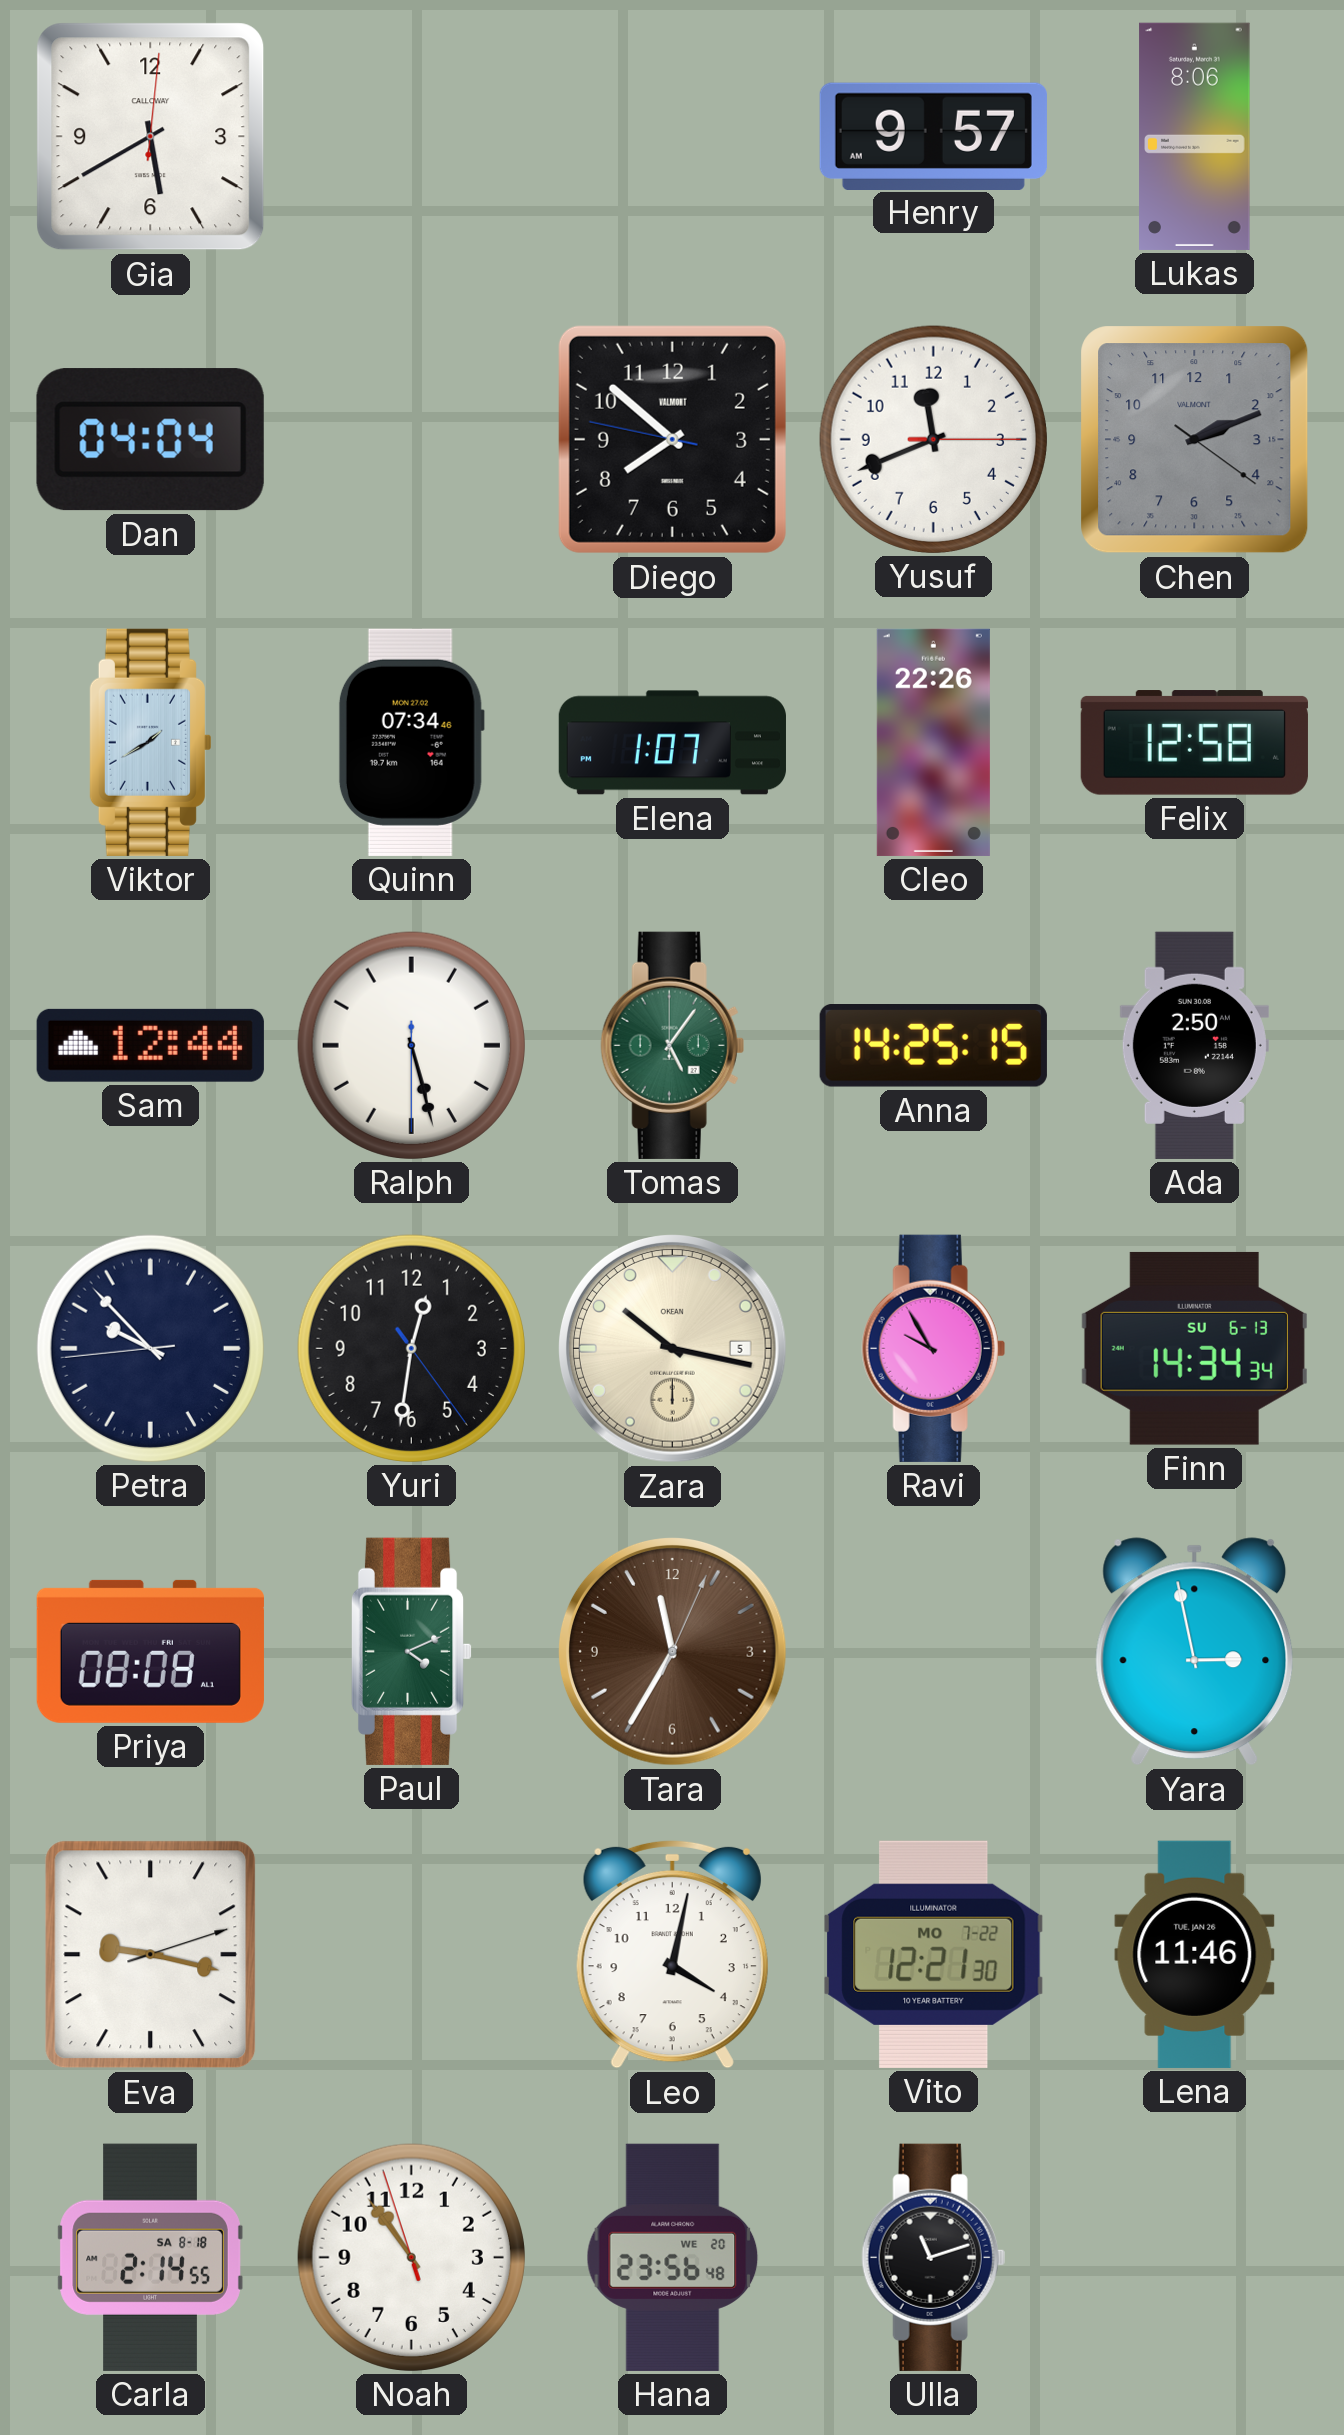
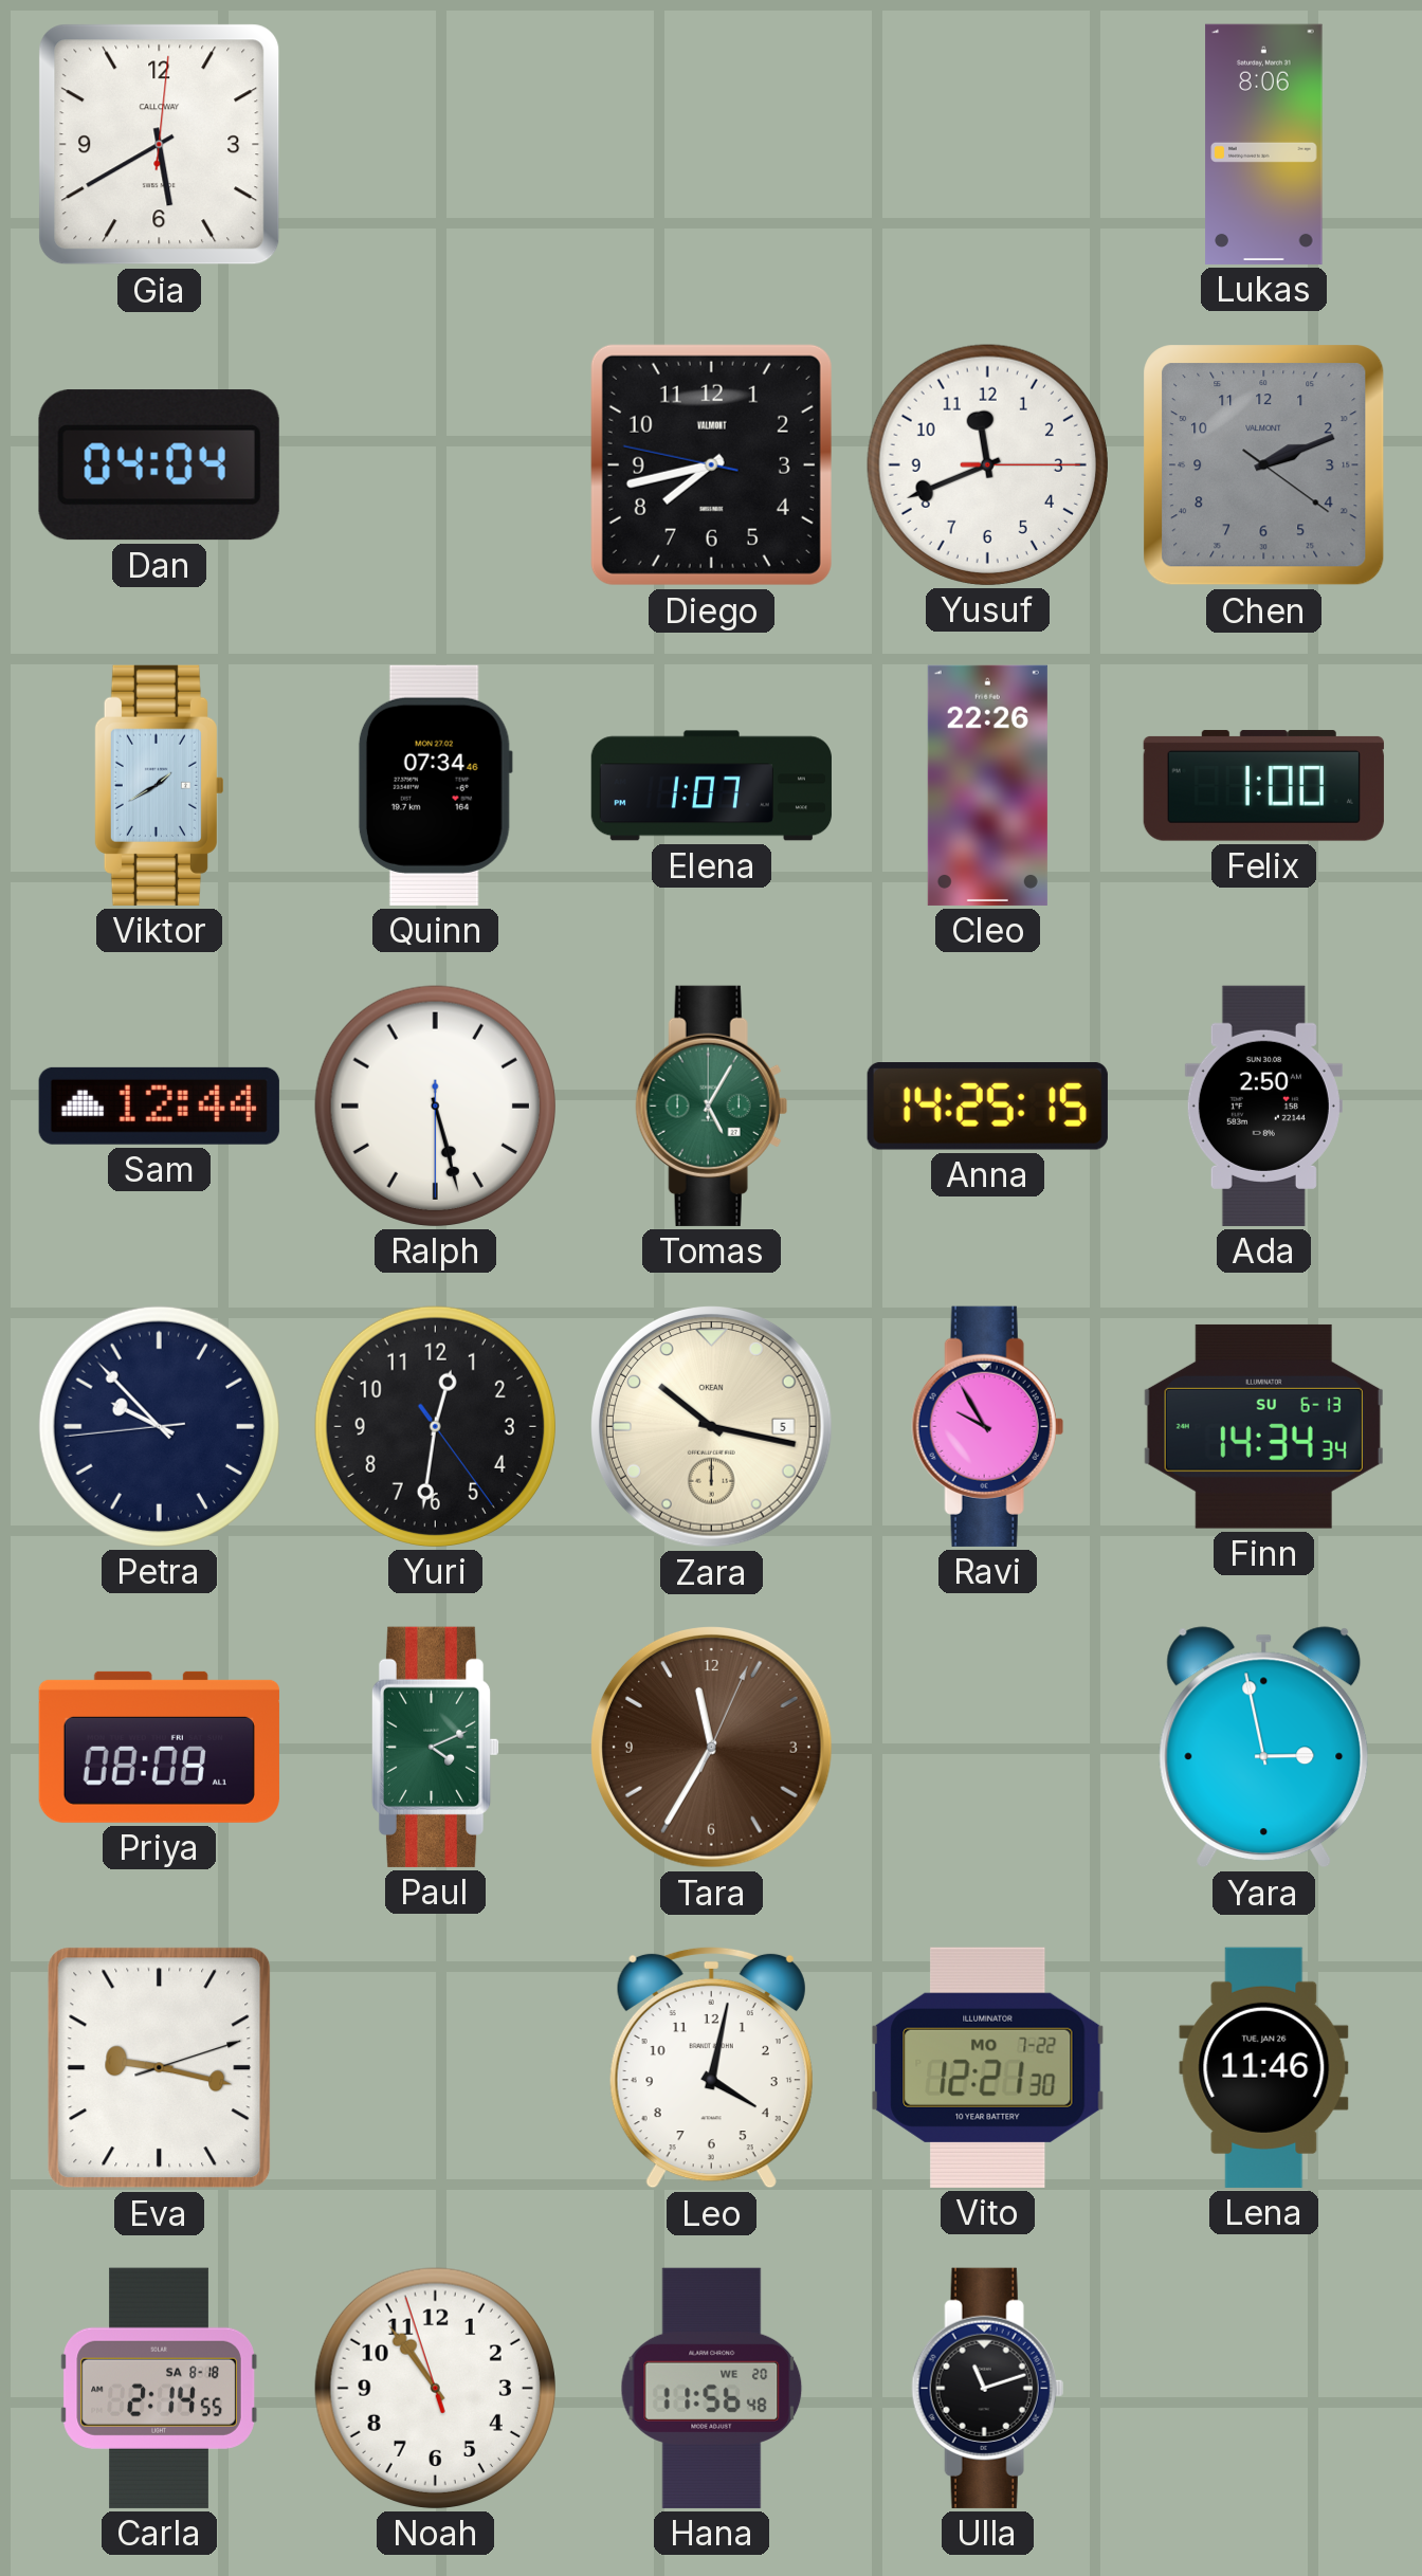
Henry: 9:57 -> none
Diego: 7:51 -> 7:42
Felix: 12:58 -> 1:00
Tomas: 5:06 -> 5:05
Hana: 23:56 -> 11:56
